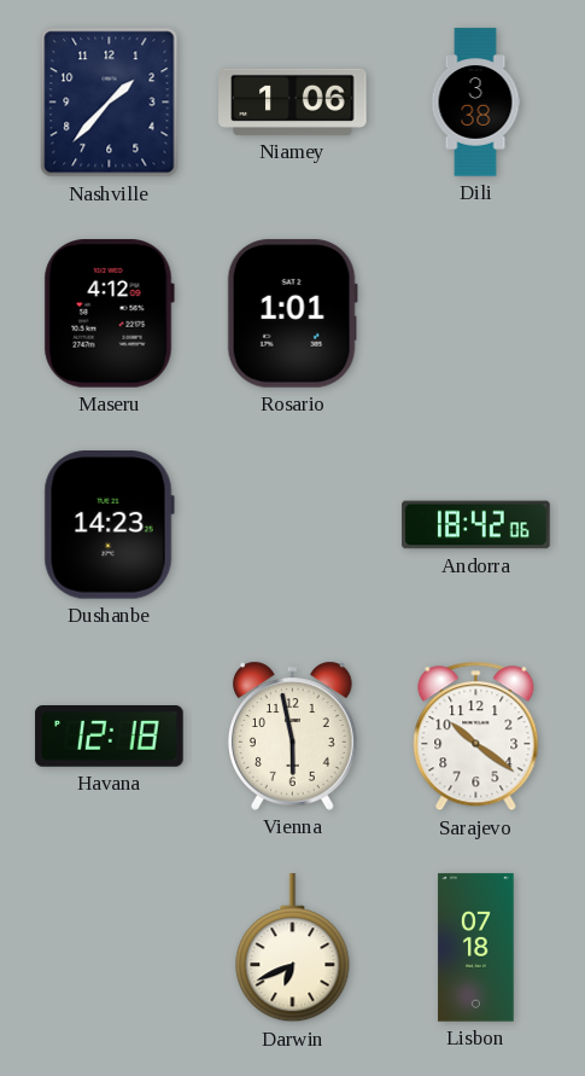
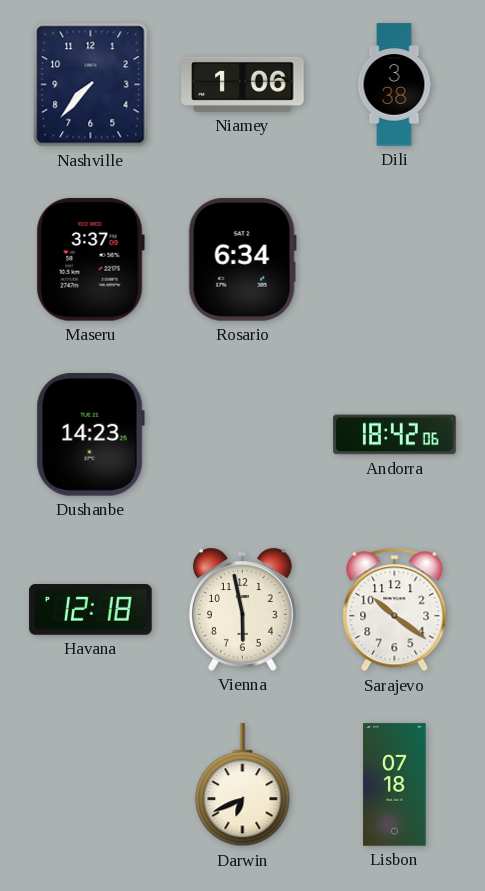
Nashville: 1:37 -> 7:37
Maseru: 4:12 -> 3:37
Rosario: 1:01 -> 6:34
